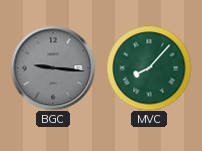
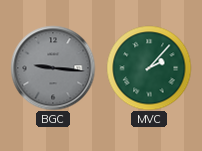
MVC: 8:07 -> 2:07
